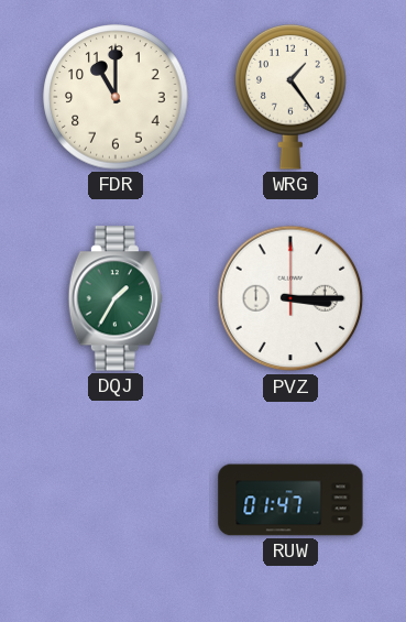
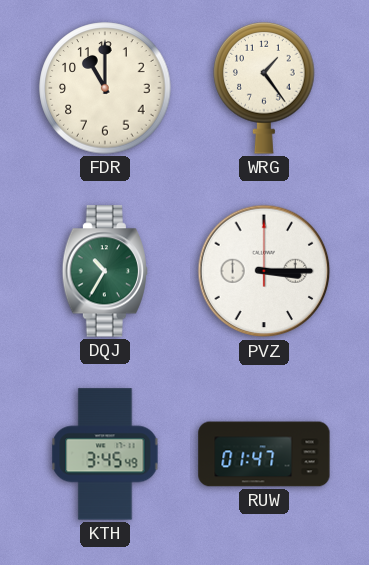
DQJ: 1:35 -> 10:35
KTH: none -> 3:45
